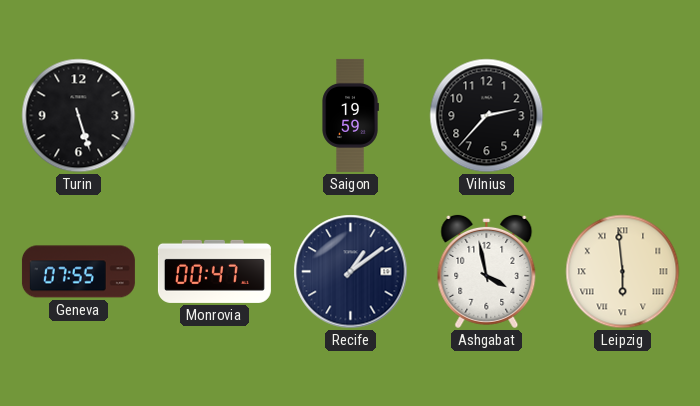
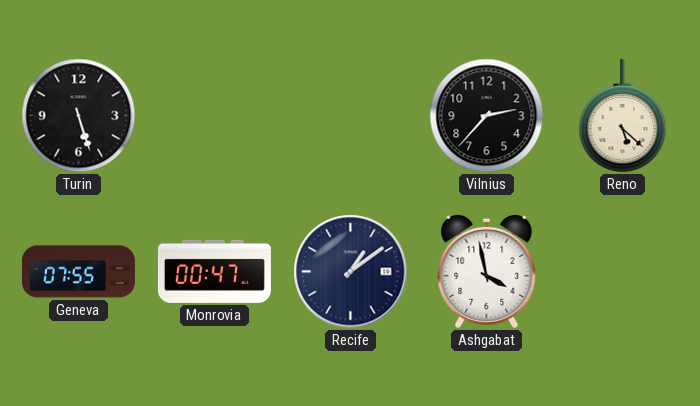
Saigon: 19:59 -> none
Reno: none -> 5:22
Leipzig: 5:59 -> none
